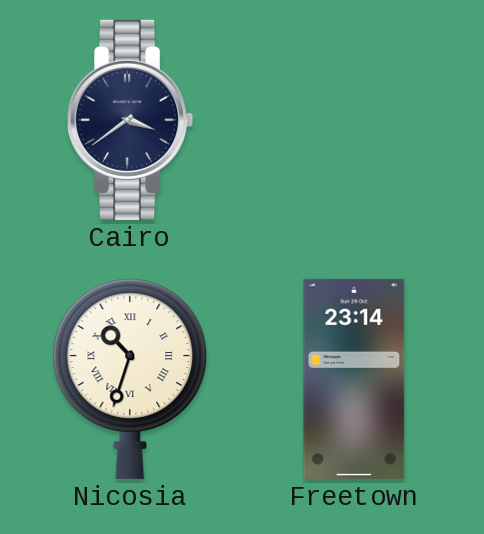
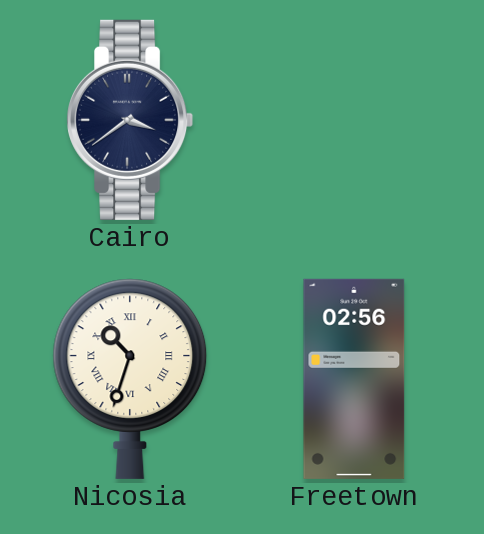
Freetown: 23:14 -> 02:56
